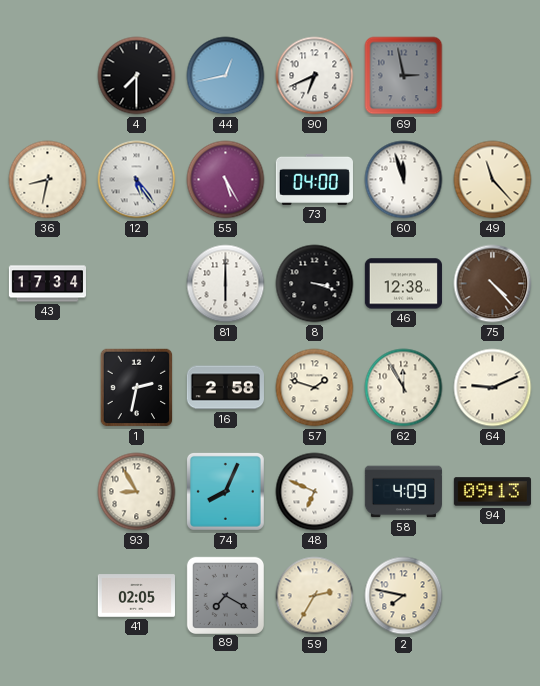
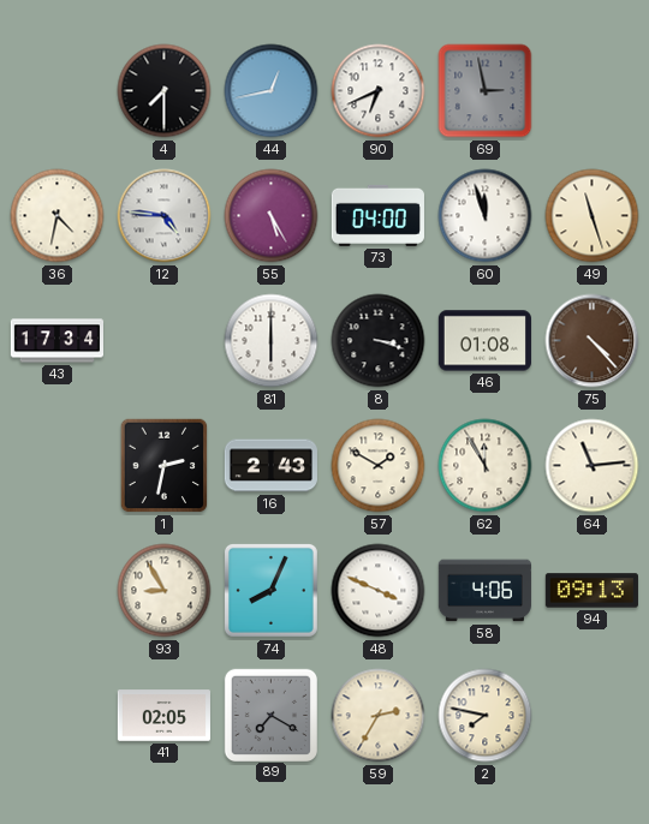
36: 8:32 -> 4:32
12: 5:24 -> 4:46
49: 11:23 -> 11:27
46: 12:38 -> 01:08
16: 2:58 -> 2:43
57: 1:48 -> 1:50
64: 9:11 -> 11:14
48: 6:49 -> 3:49
58: 4:09 -> 4:06
